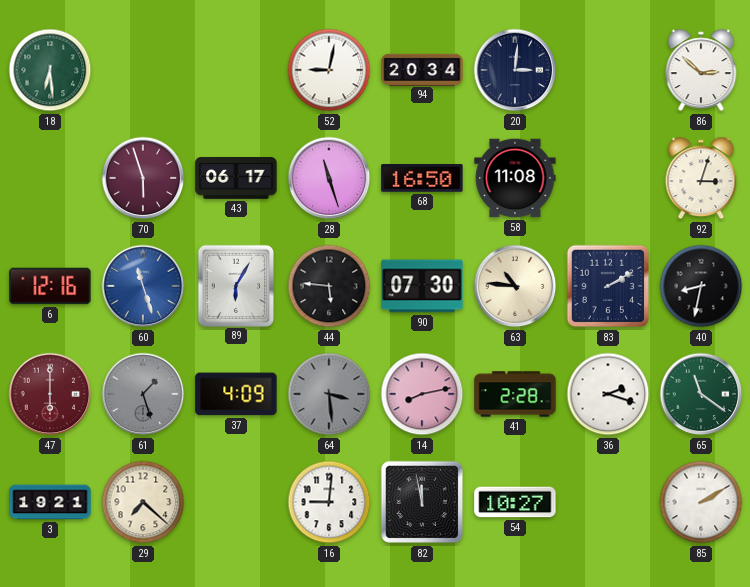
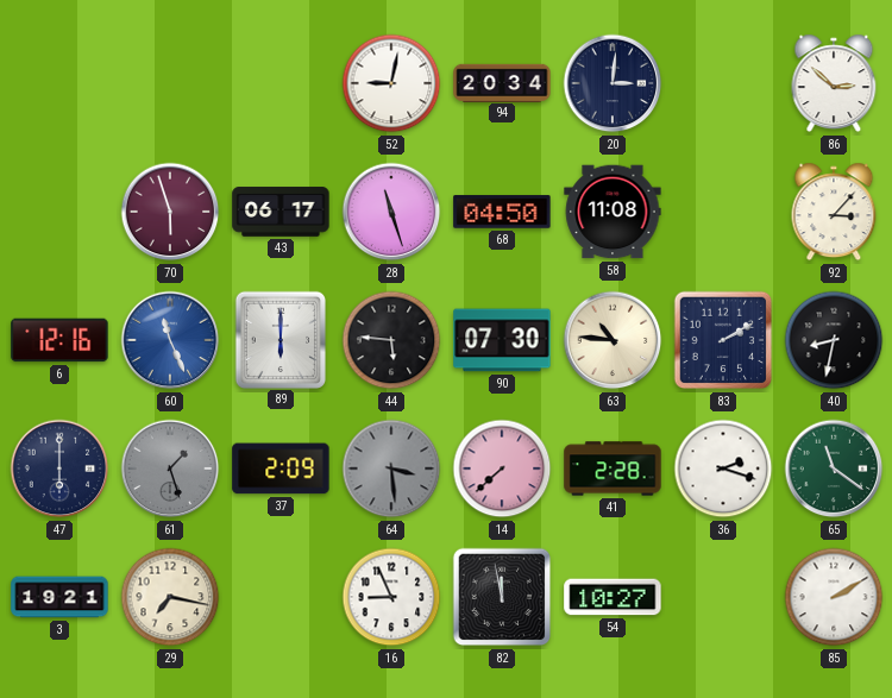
18: 6:29 -> none
68: 16:50 -> 04:50
92: 3:03 -> 3:07
60: 11:27 -> 11:26
89: 6:05 -> 6:00
47 dial: burgundy -> navy
37: 4:09 -> 2:09
14: 8:13 -> 7:38
29: 7:22 -> 7:17
16: 9:01 -> 8:56
